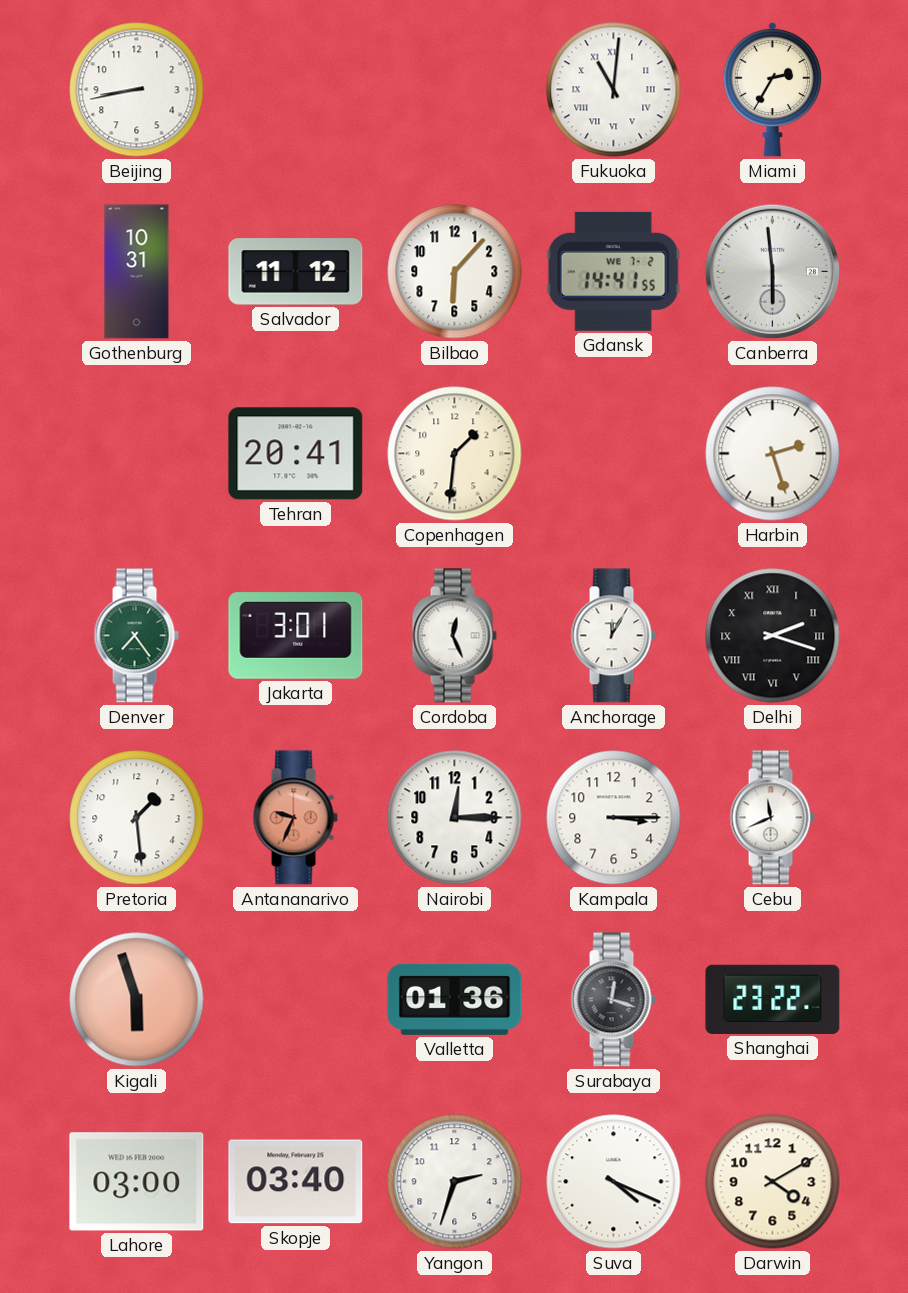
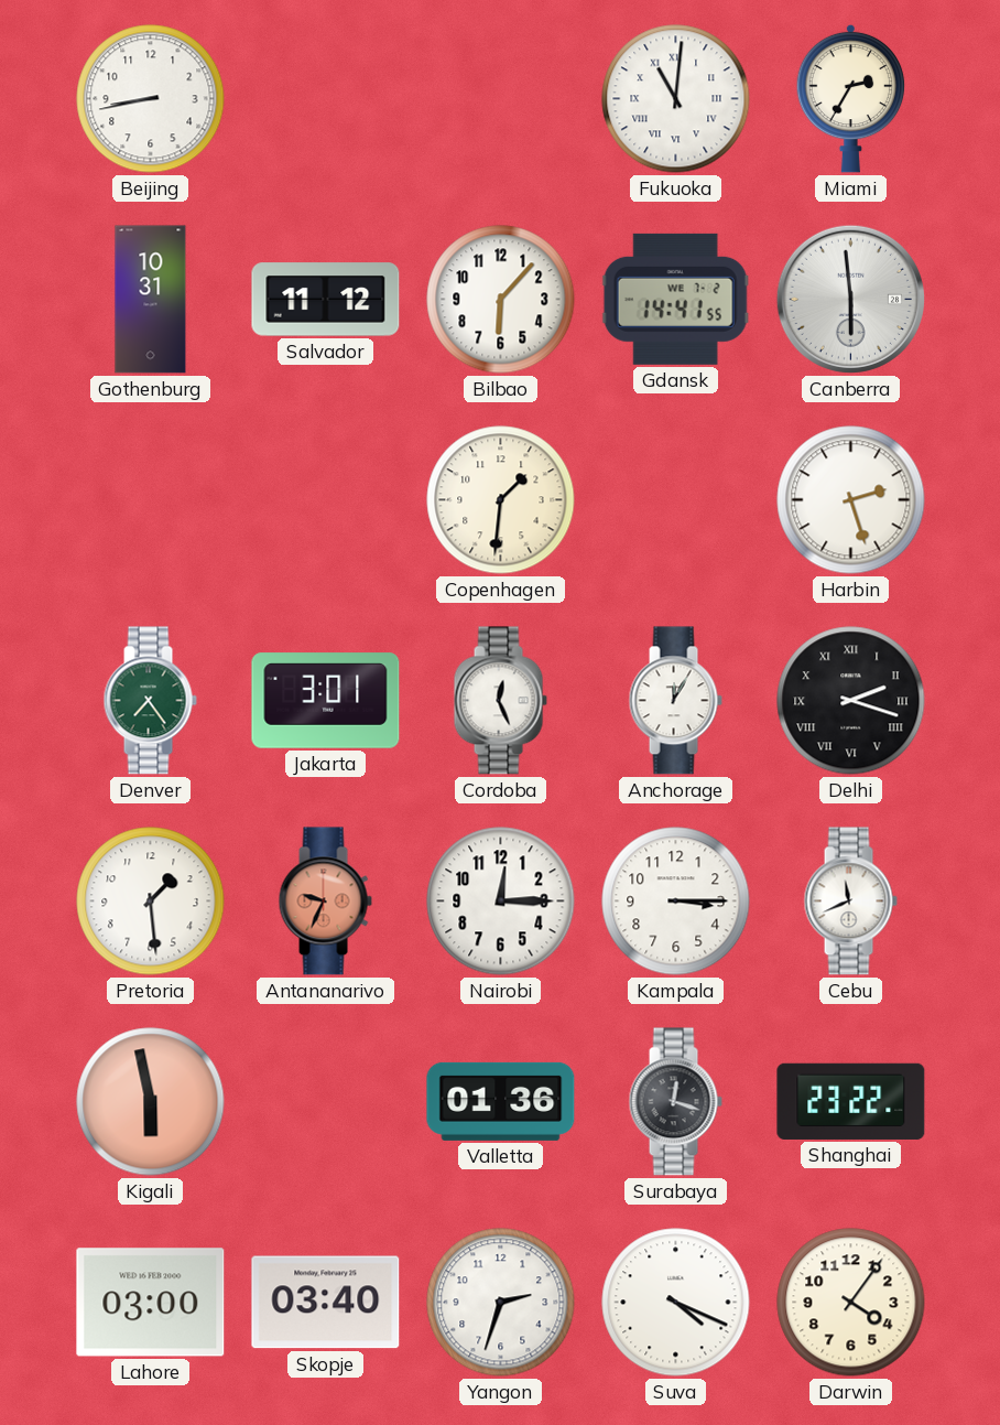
Tehran: 20:41 -> none
Kigali: 5:57 -> 5:58
Darwin: 4:10 -> 4:06
